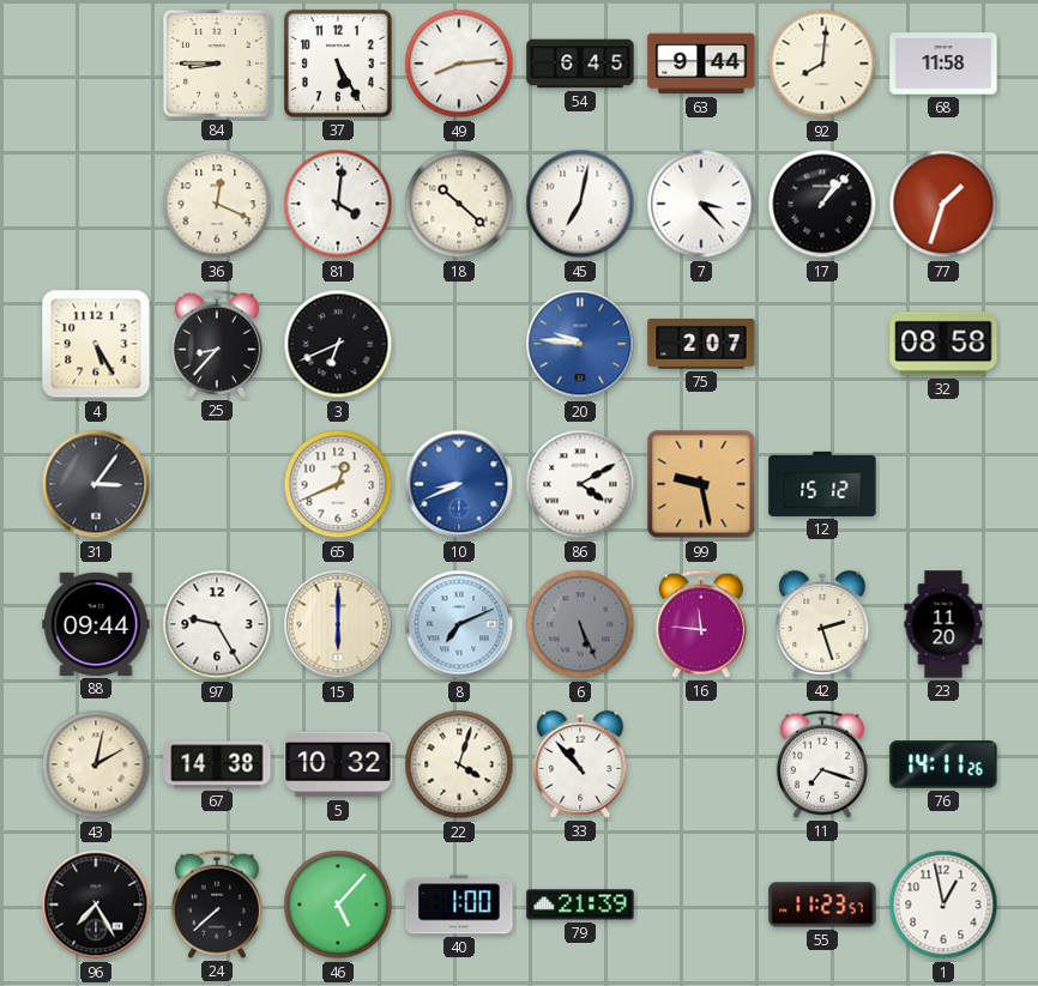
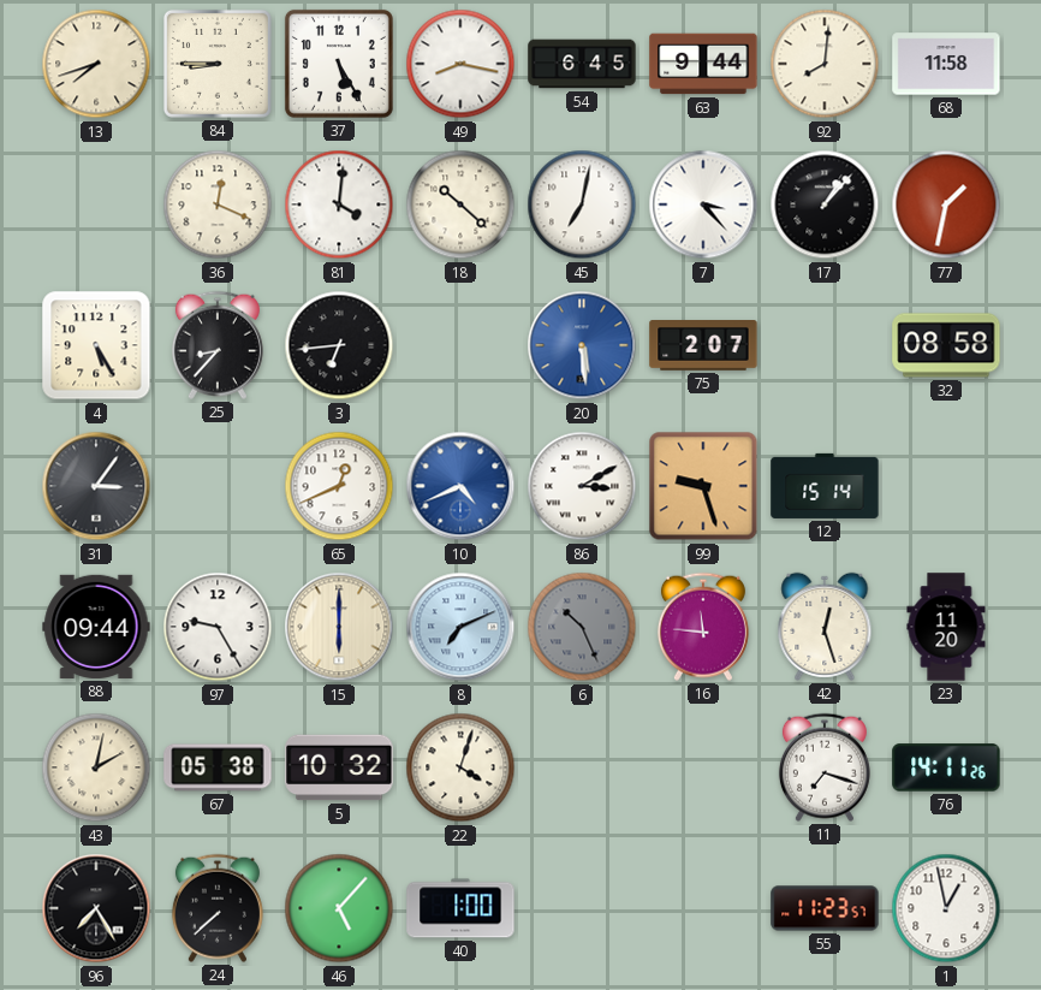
13: none -> 7:42
49: 8:14 -> 8:17
77: 1:33 -> 1:32
3: 6:41 -> 6:44
20: 9:46 -> 5:29
10: 8:41 -> 4:41
86: 4:10 -> 3:10
99: 9:28 -> 9:27
12: 15:12 -> 15:14
6: 5:26 -> 10:26
42: 2:27 -> 12:27
67: 14:38 -> 05:38
33: 10:53 -> none
79: 21:39 -> none
